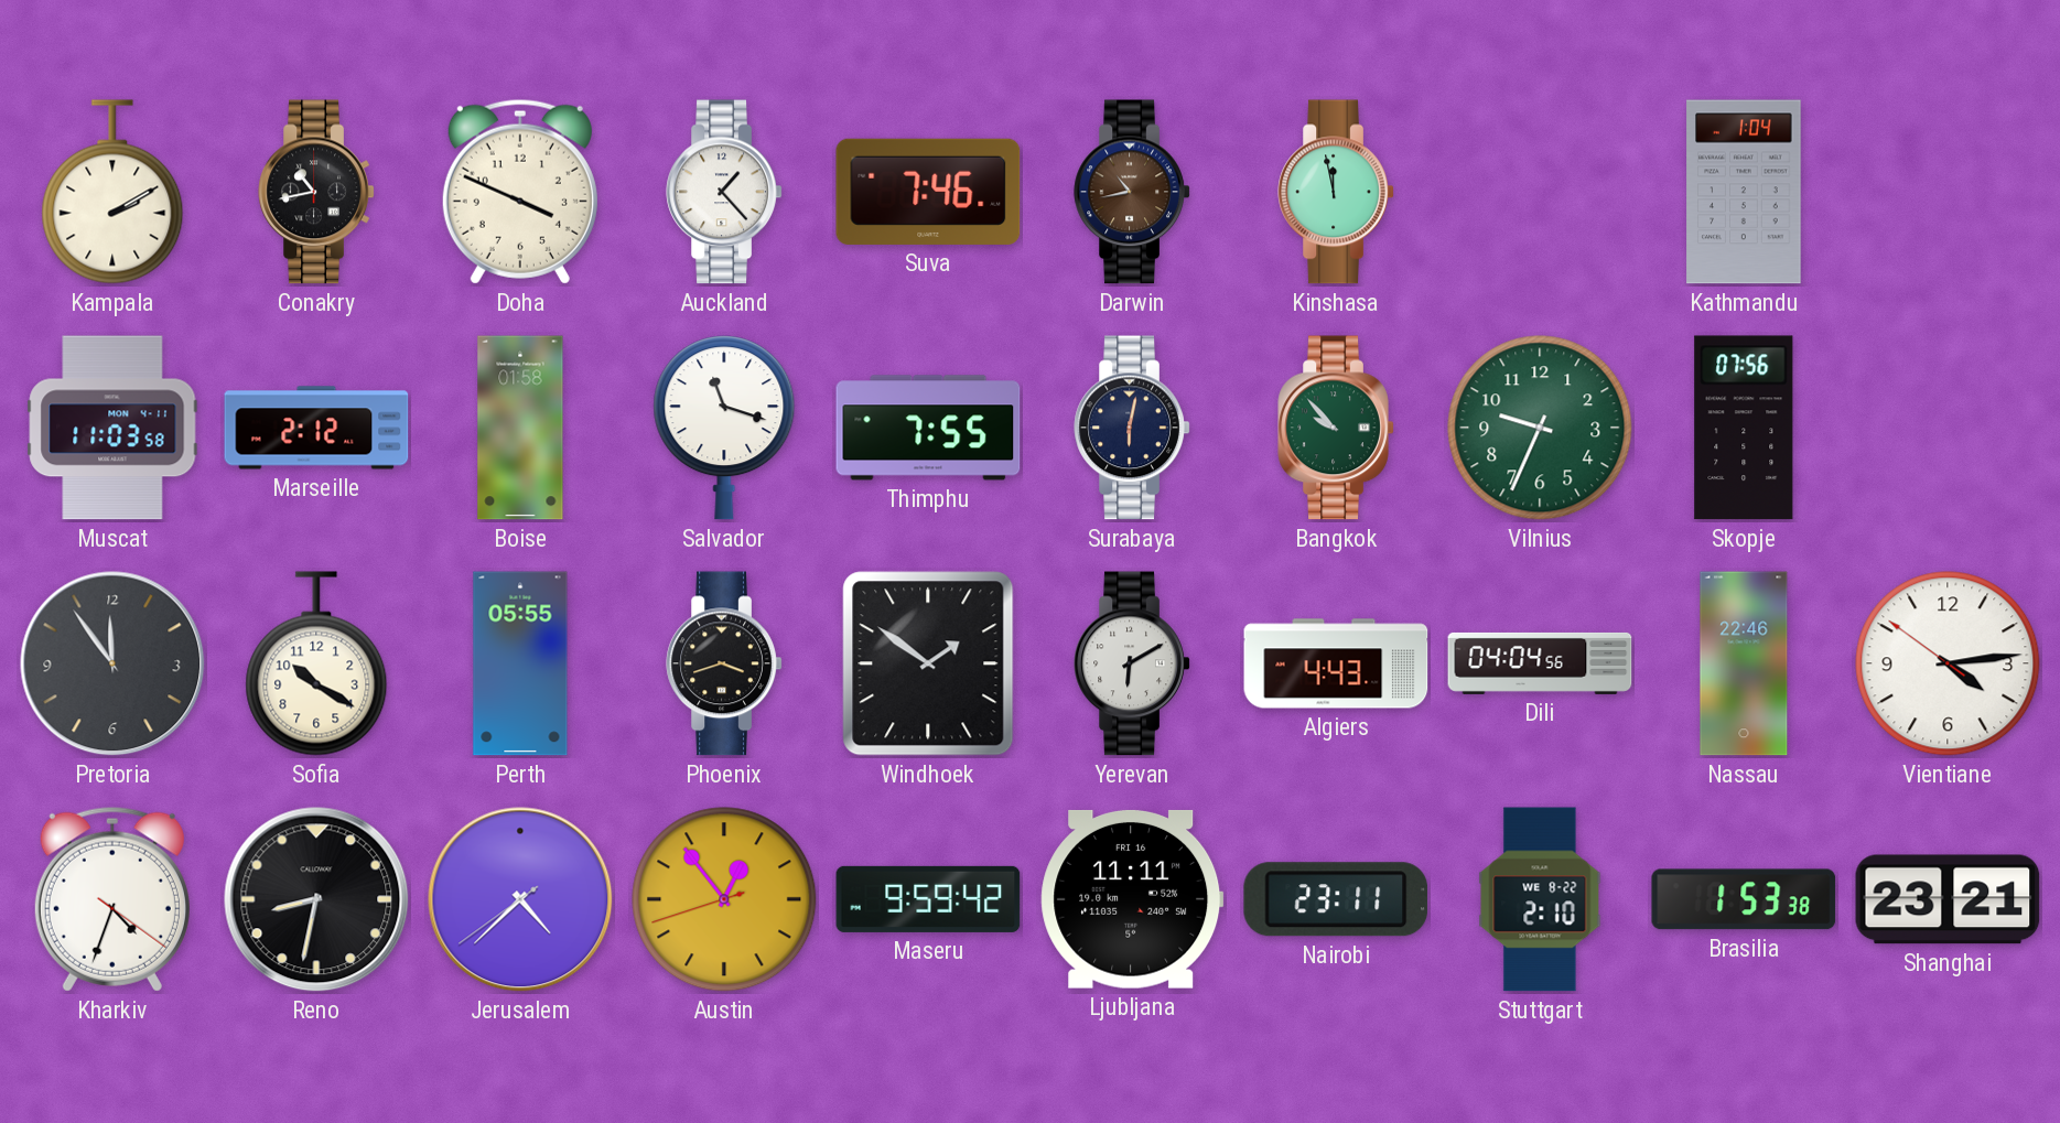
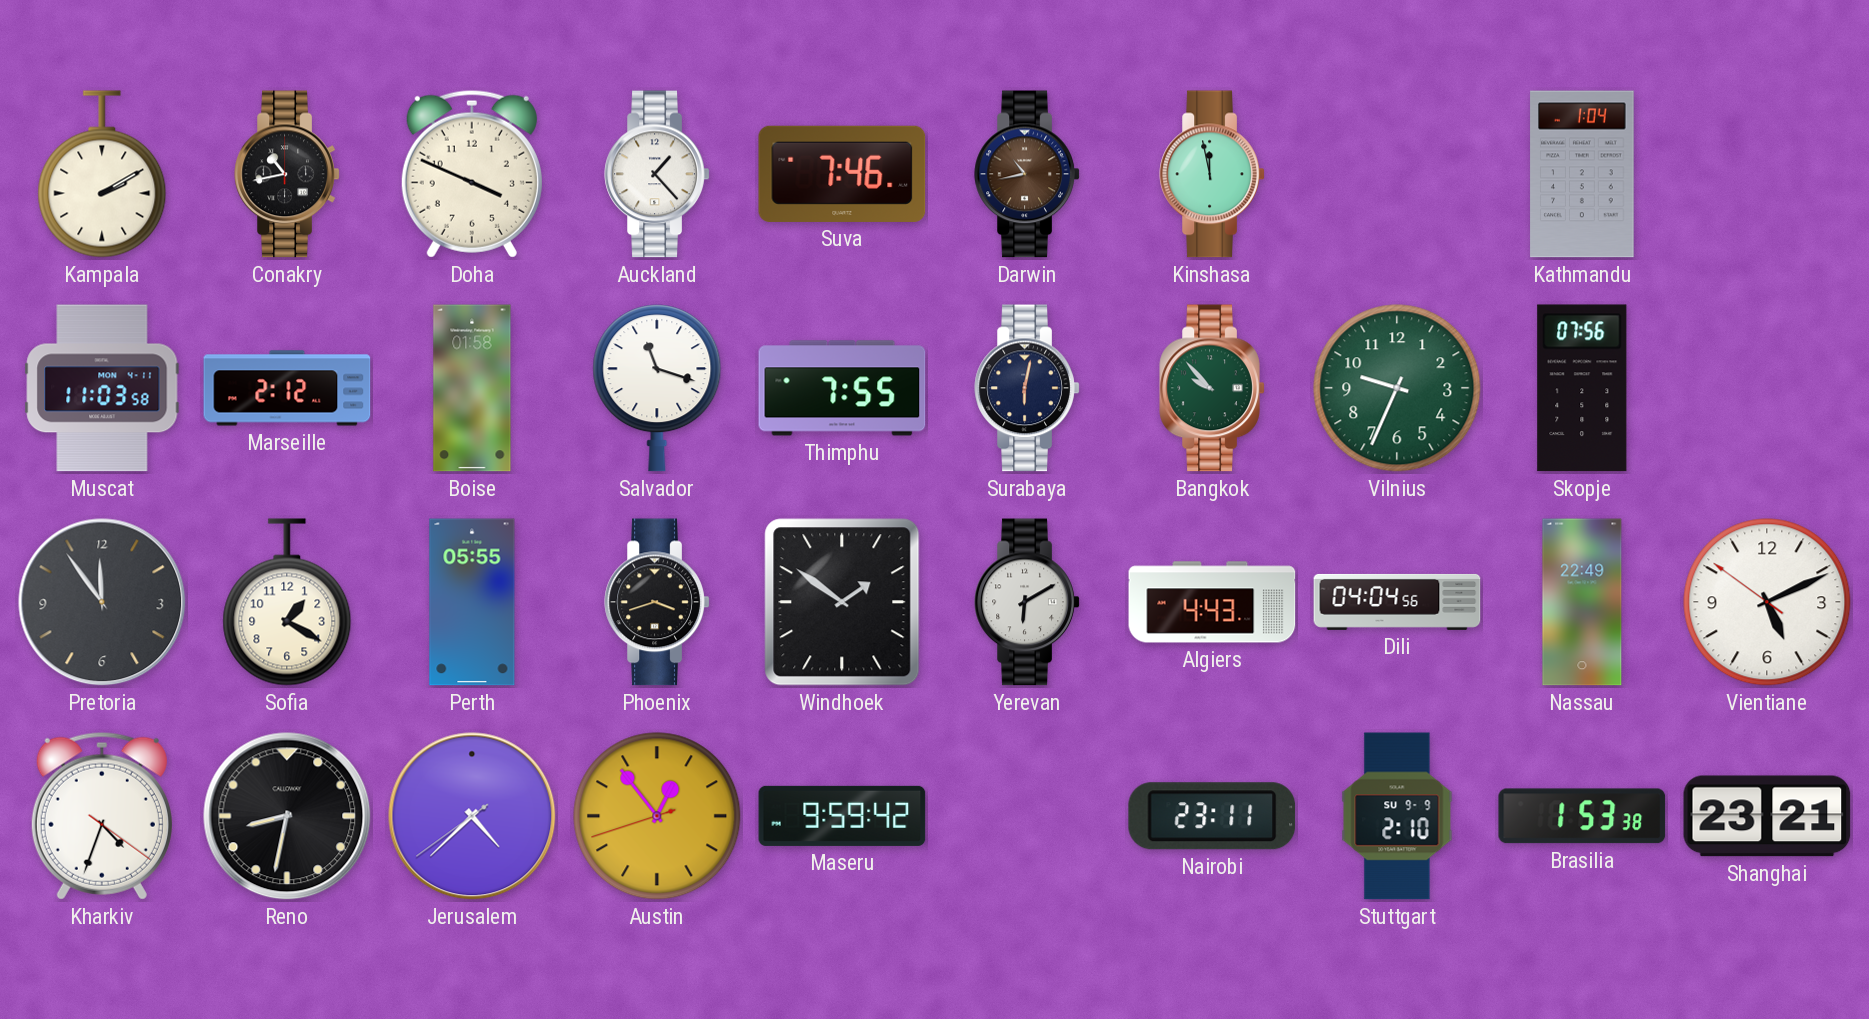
Sofia: 10:20 -> 1:20
Nassau: 22:46 -> 22:49
Vientiane: 4:13 -> 5:10
Ljubljana: 11:11 -> none
Stuttgart date: WE 8-22 -> SU 9-9
